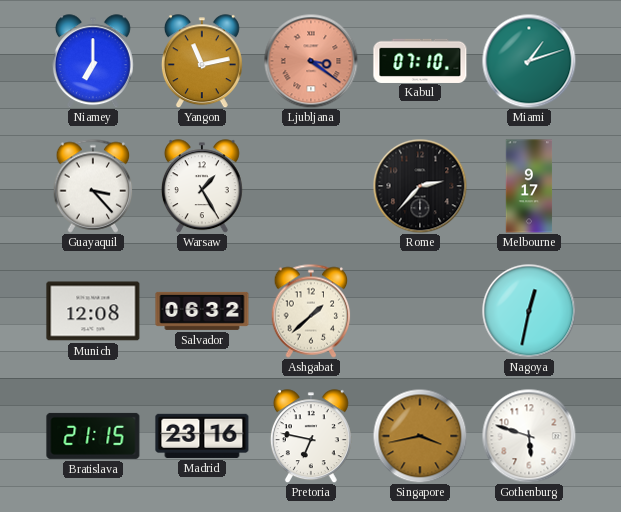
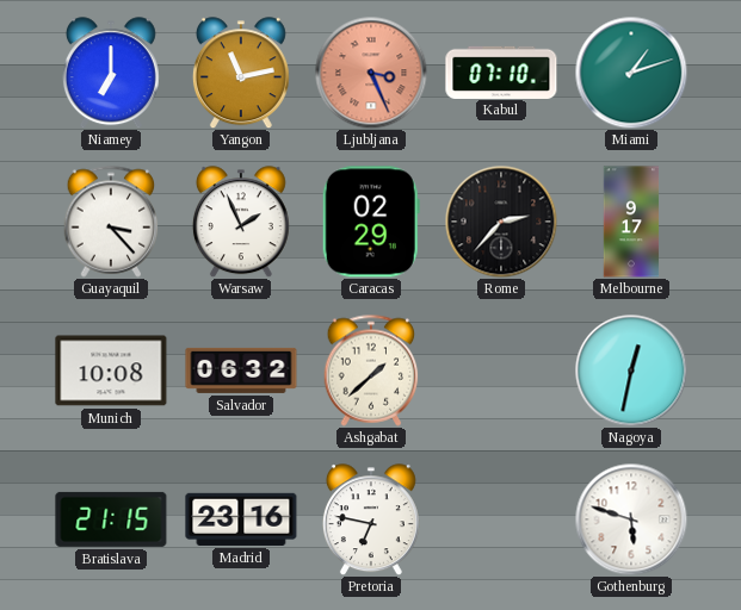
Ljubljana: 3:21 -> 3:26
Warsaw: 1:25 -> 1:56
Caracas: none -> 02:29
Munich: 12:08 -> 10:08
Singapore: 3:43 -> none
